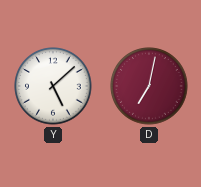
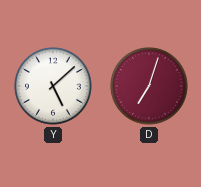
D: 7:02 -> 7:03
